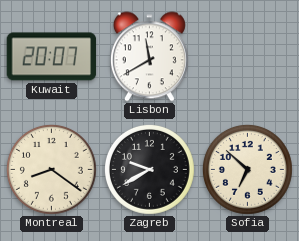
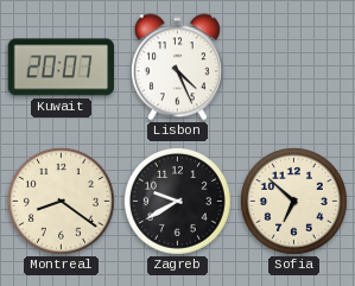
Lisbon: 11:40 -> 4:26
